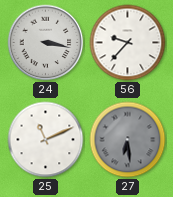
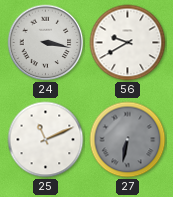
56: 9:37 -> 9:40
27: 6:29 -> 6:32
